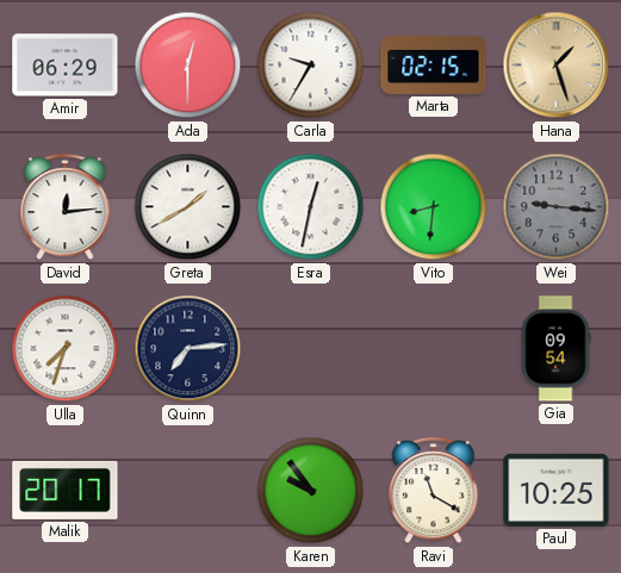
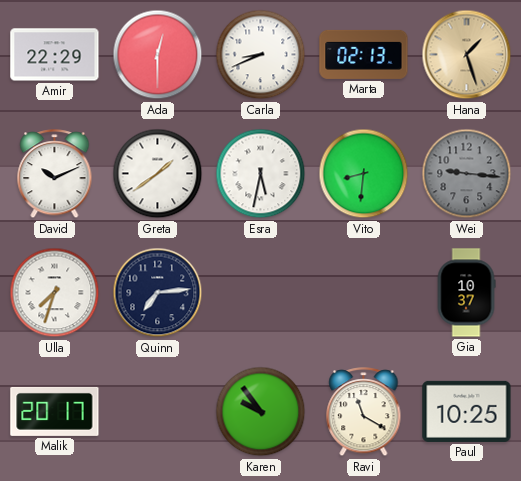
Amir: 06:29 -> 22:29
Carla: 9:35 -> 8:41
Marta: 02:15 -> 02:13
David: 12:14 -> 10:11
Greta: 1:40 -> 1:39
Esra: 12:32 -> 5:32
Gia: 09:54 -> 10:37
